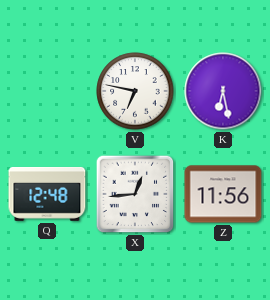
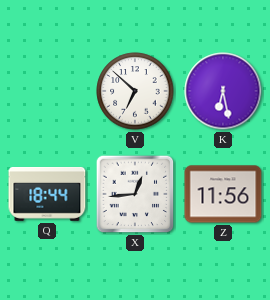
V: 6:47 -> 6:52
Q: 12:48 -> 18:44
